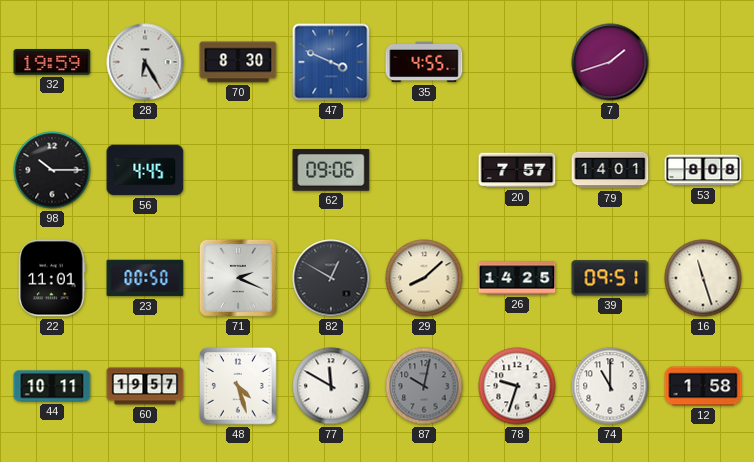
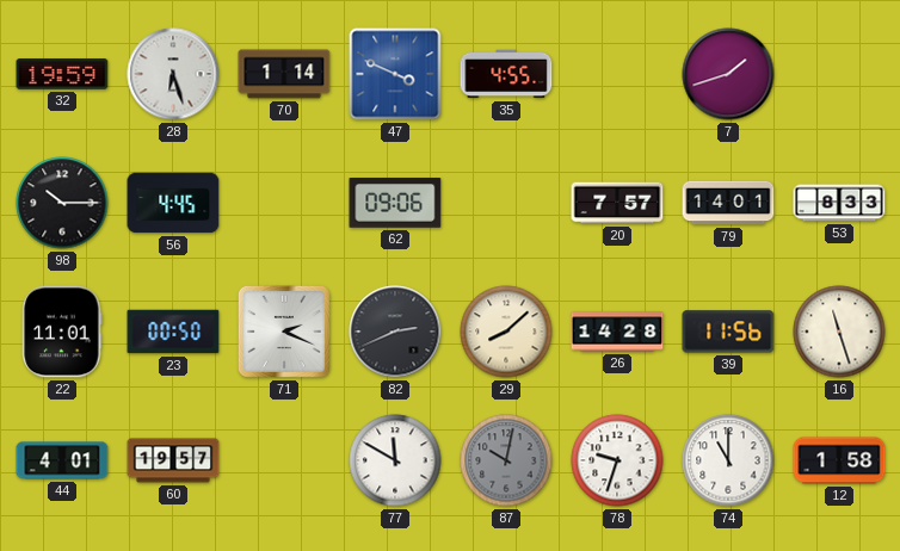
28: 6:25 -> 6:27
70: 8:30 -> 1:14
53: 8:08 -> 8:33
82: 12:50 -> 2:41
26: 14:25 -> 14:28
39: 09:51 -> 11:56
44: 10:11 -> 4:01
48: 4:27 -> none
